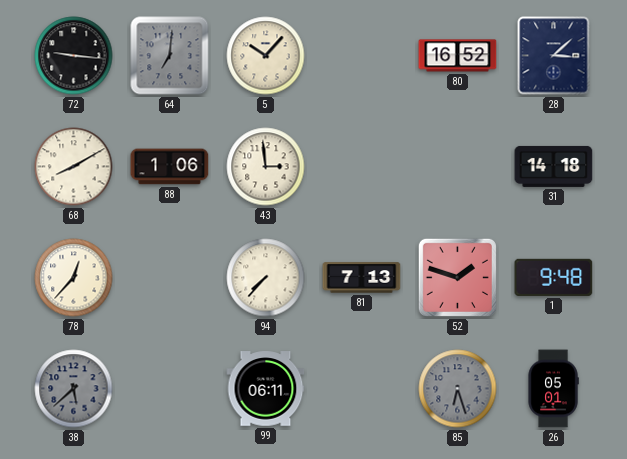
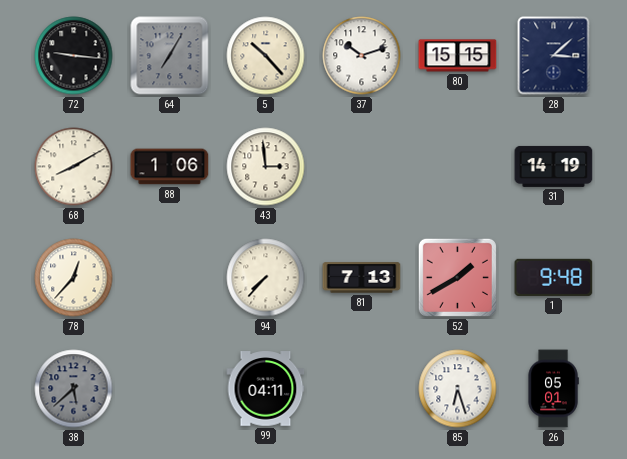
64: 7:01 -> 7:05
5: 10:07 -> 10:23
37: none -> 10:12
80: 16:52 -> 15:15
31: 14:18 -> 14:19
52: 1:48 -> 1:40
99: 06:11 -> 04:11
85 dial: grey -> white
